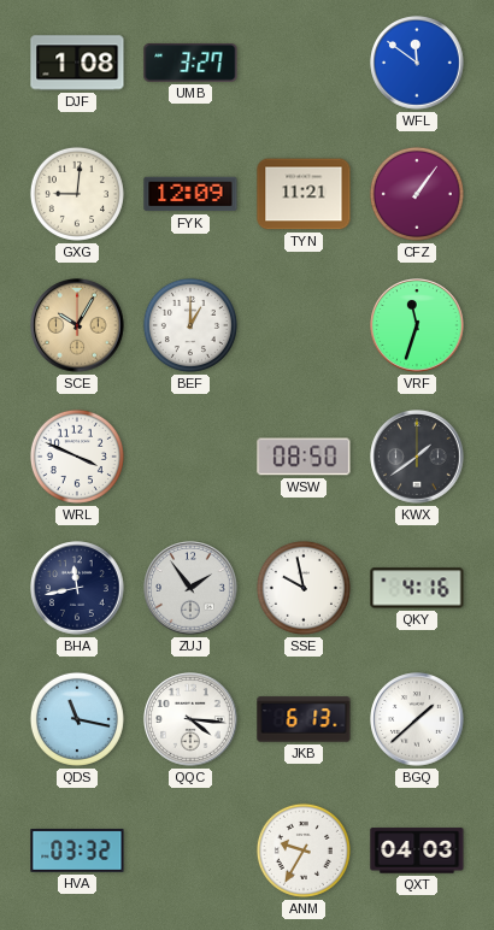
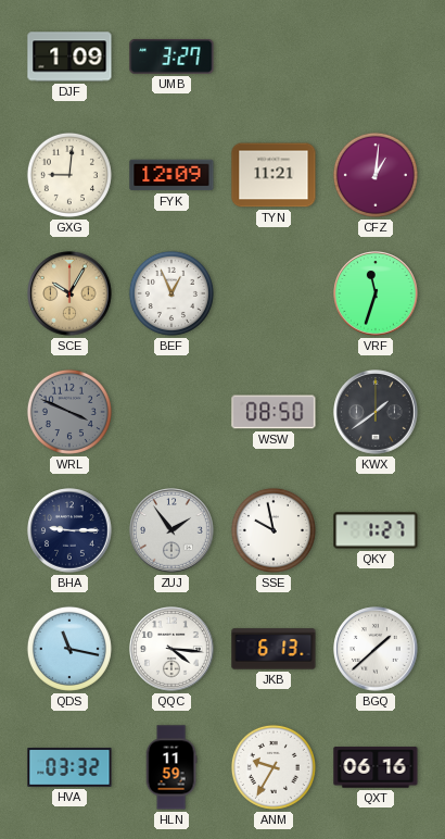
DJF: 1:08 -> 1:09
WFL: 11:51 -> none
CFZ: 1:06 -> 1:01
BEF: 1:00 -> 12:56
WRL dial: white -> grey
BHA: 11:43 -> 9:15
QKY: 4:16 -> 1:27
HLN: none -> 11:59
QXT: 04:03 -> 06:16
